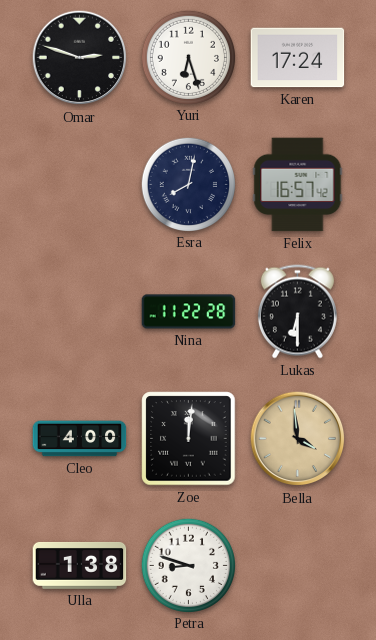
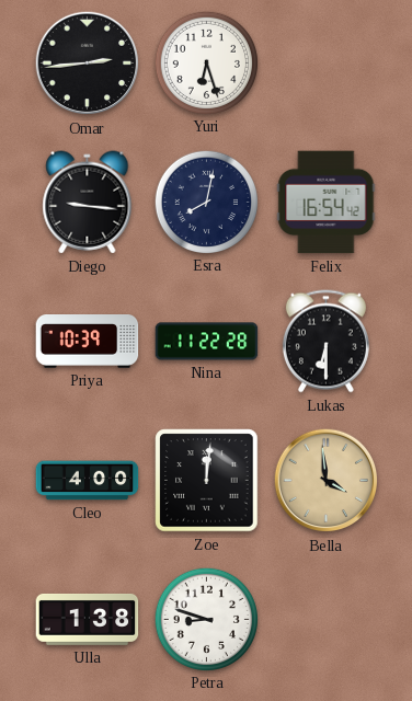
Omar: 2:48 -> 2:44
Karen: 17:24 -> none
Diego: none -> 9:16
Felix: 16:57 -> 16:54
Priya: none -> 10:39
